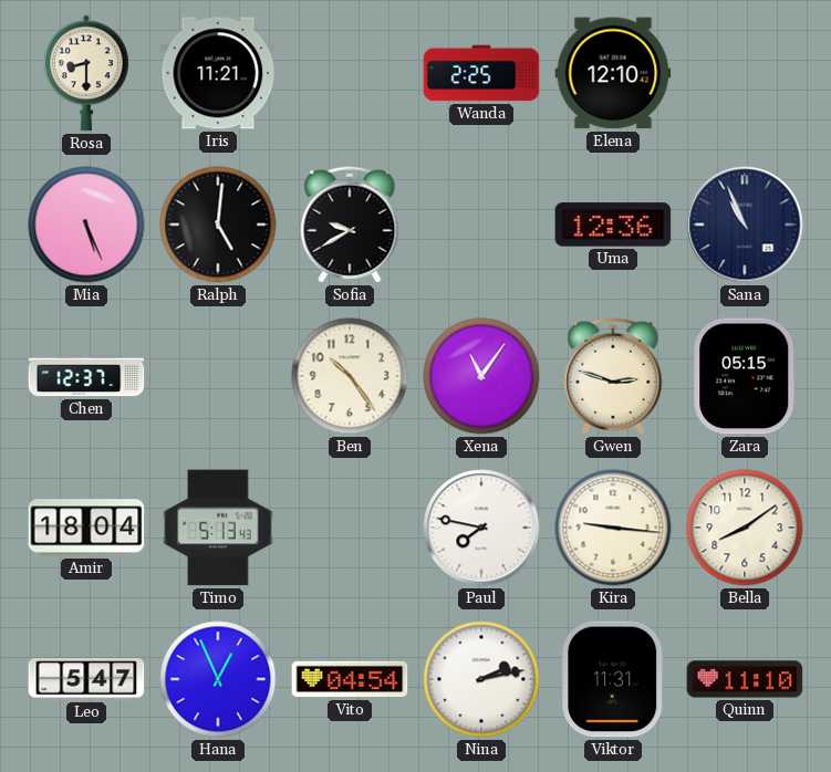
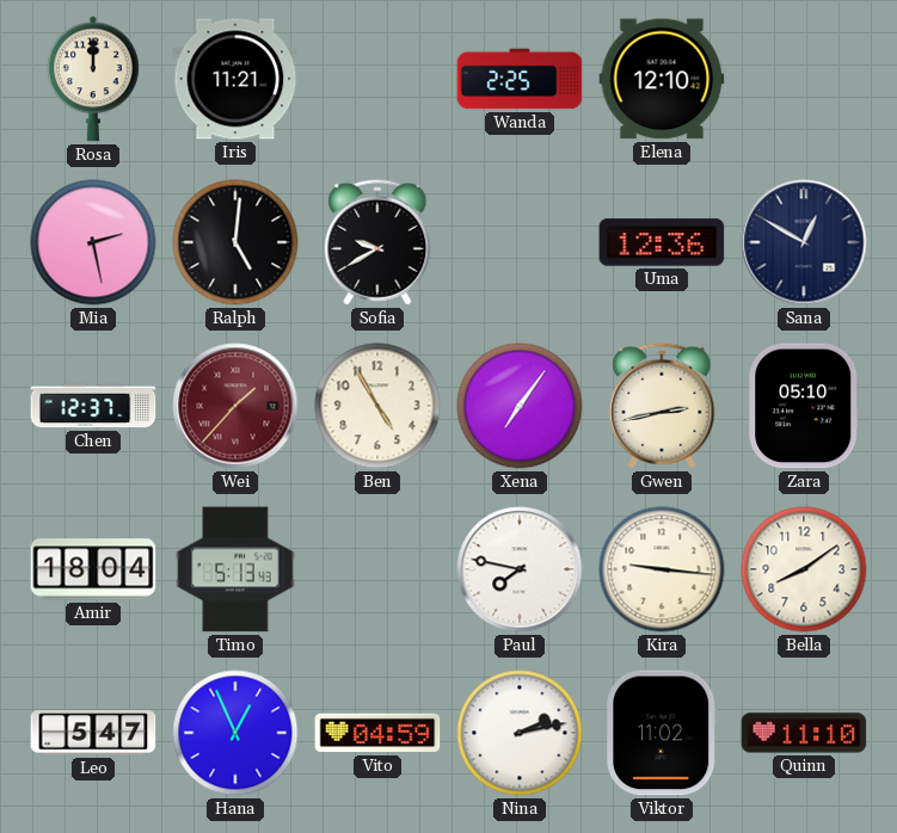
Rosa: 8:30 -> 12:00
Mia: 5:26 -> 2:28
Sana: 10:56 -> 12:50
Wei: none -> 1:37
Ben: 10:24 -> 4:55
Xena: 11:06 -> 7:06
Gwen: 2:48 -> 2:43
Zara: 05:15 -> 05:10
Vito: 04:54 -> 04:59
Viktor: 11:31 -> 11:02
